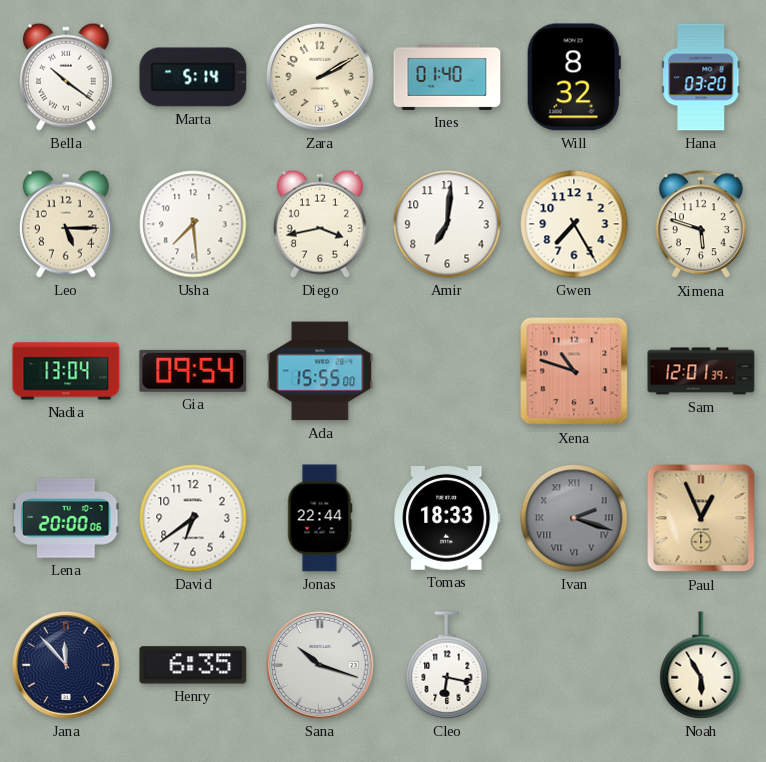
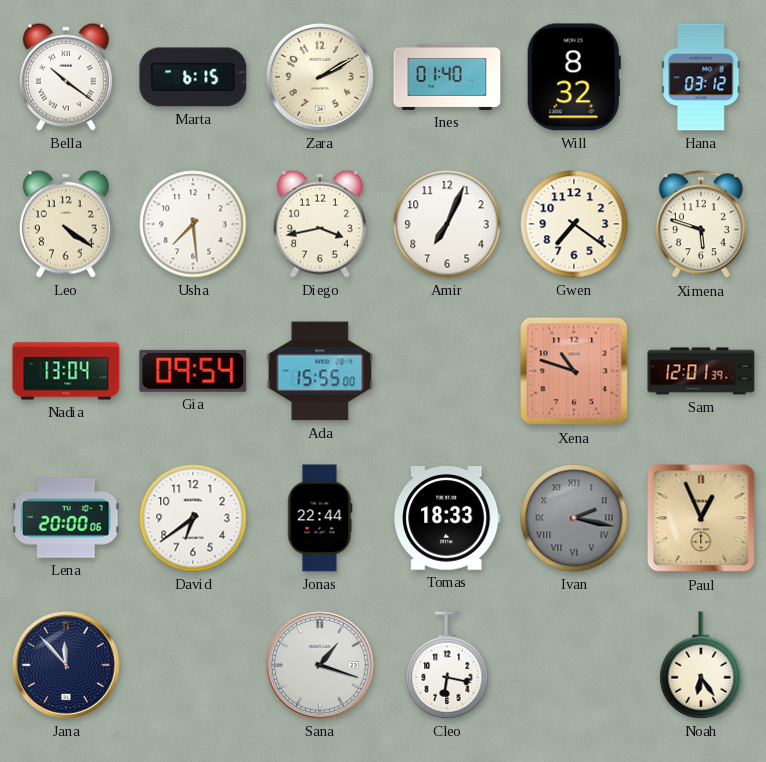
Marta: 5:14 -> 6:15
Hana: 03:20 -> 03:12
Leo: 5:15 -> 4:21
Amir: 7:01 -> 7:04
Gwen: 7:25 -> 7:21
Ivan: 2:18 -> 2:17
Henry: 6:35 -> none
Sana: 10:18 -> 1:18
Noah: 5:55 -> 6:24
